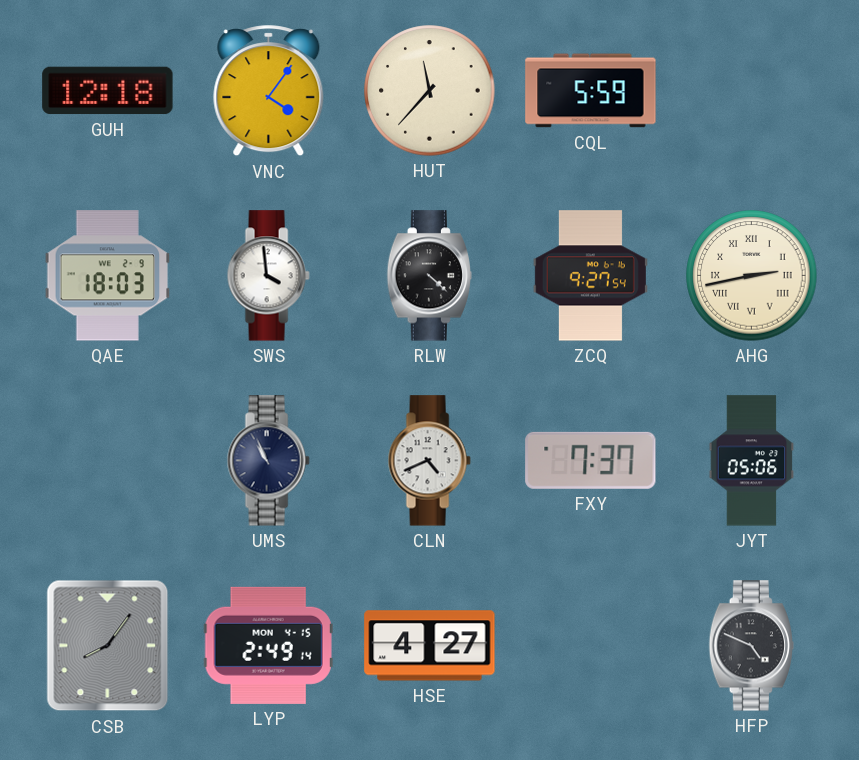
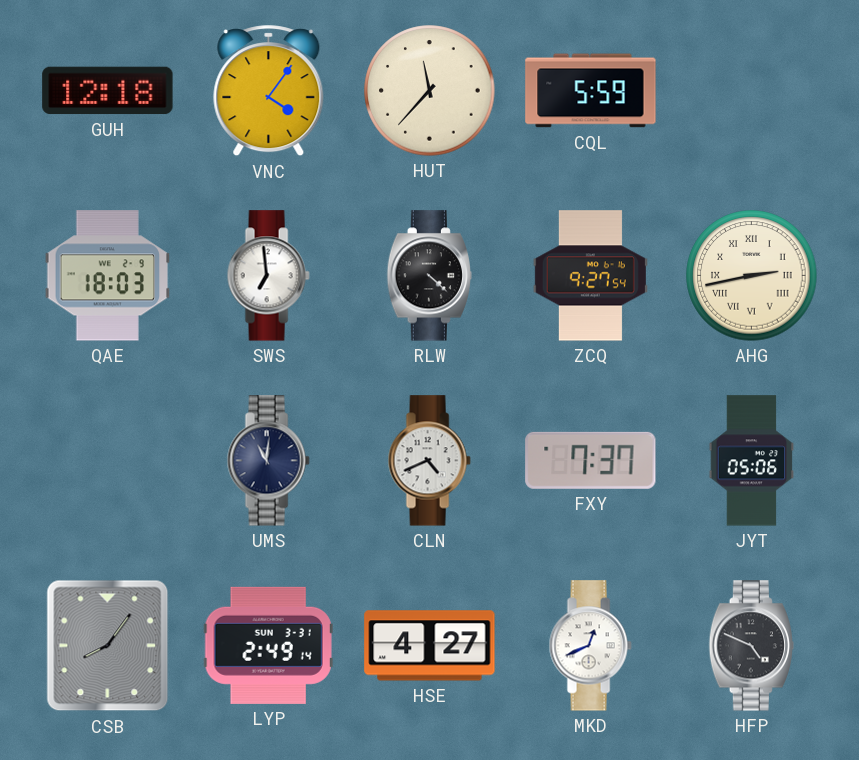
SWS: 3:59 -> 6:59
UMS: 10:56 -> 11:01
LYP date: MON 4-15 -> SUN 3-31
MKD: none -> 12:41
